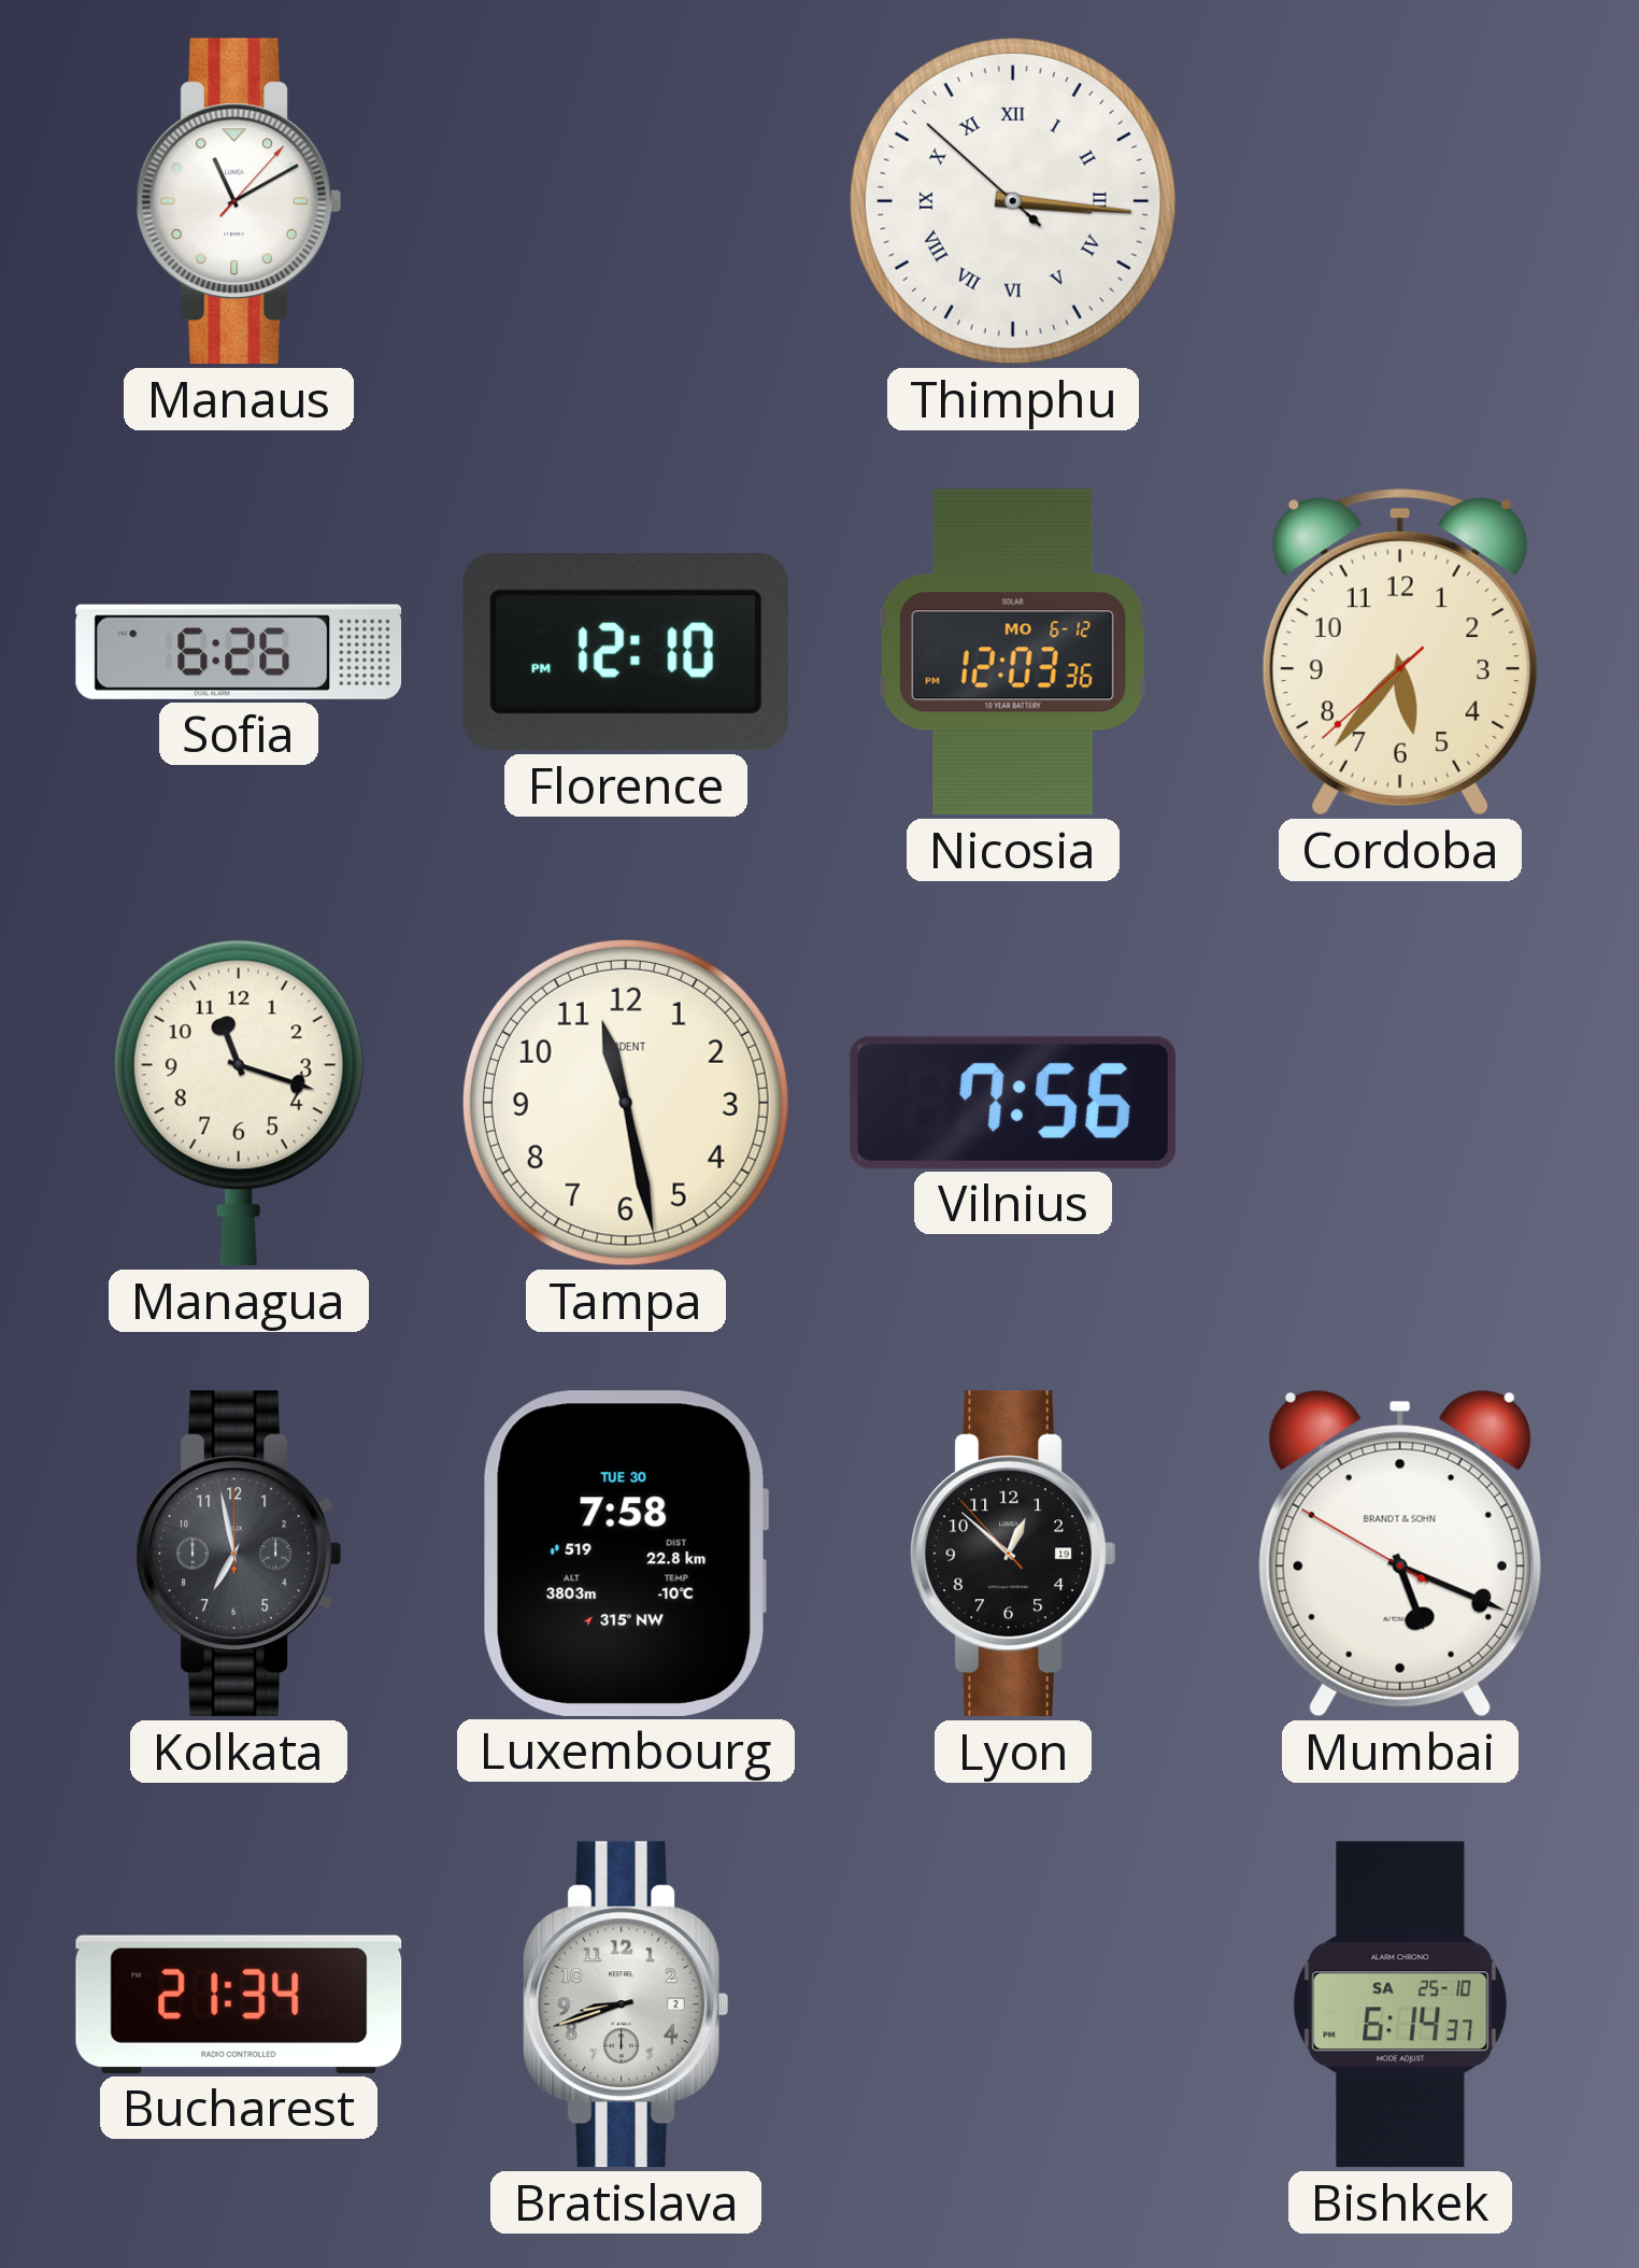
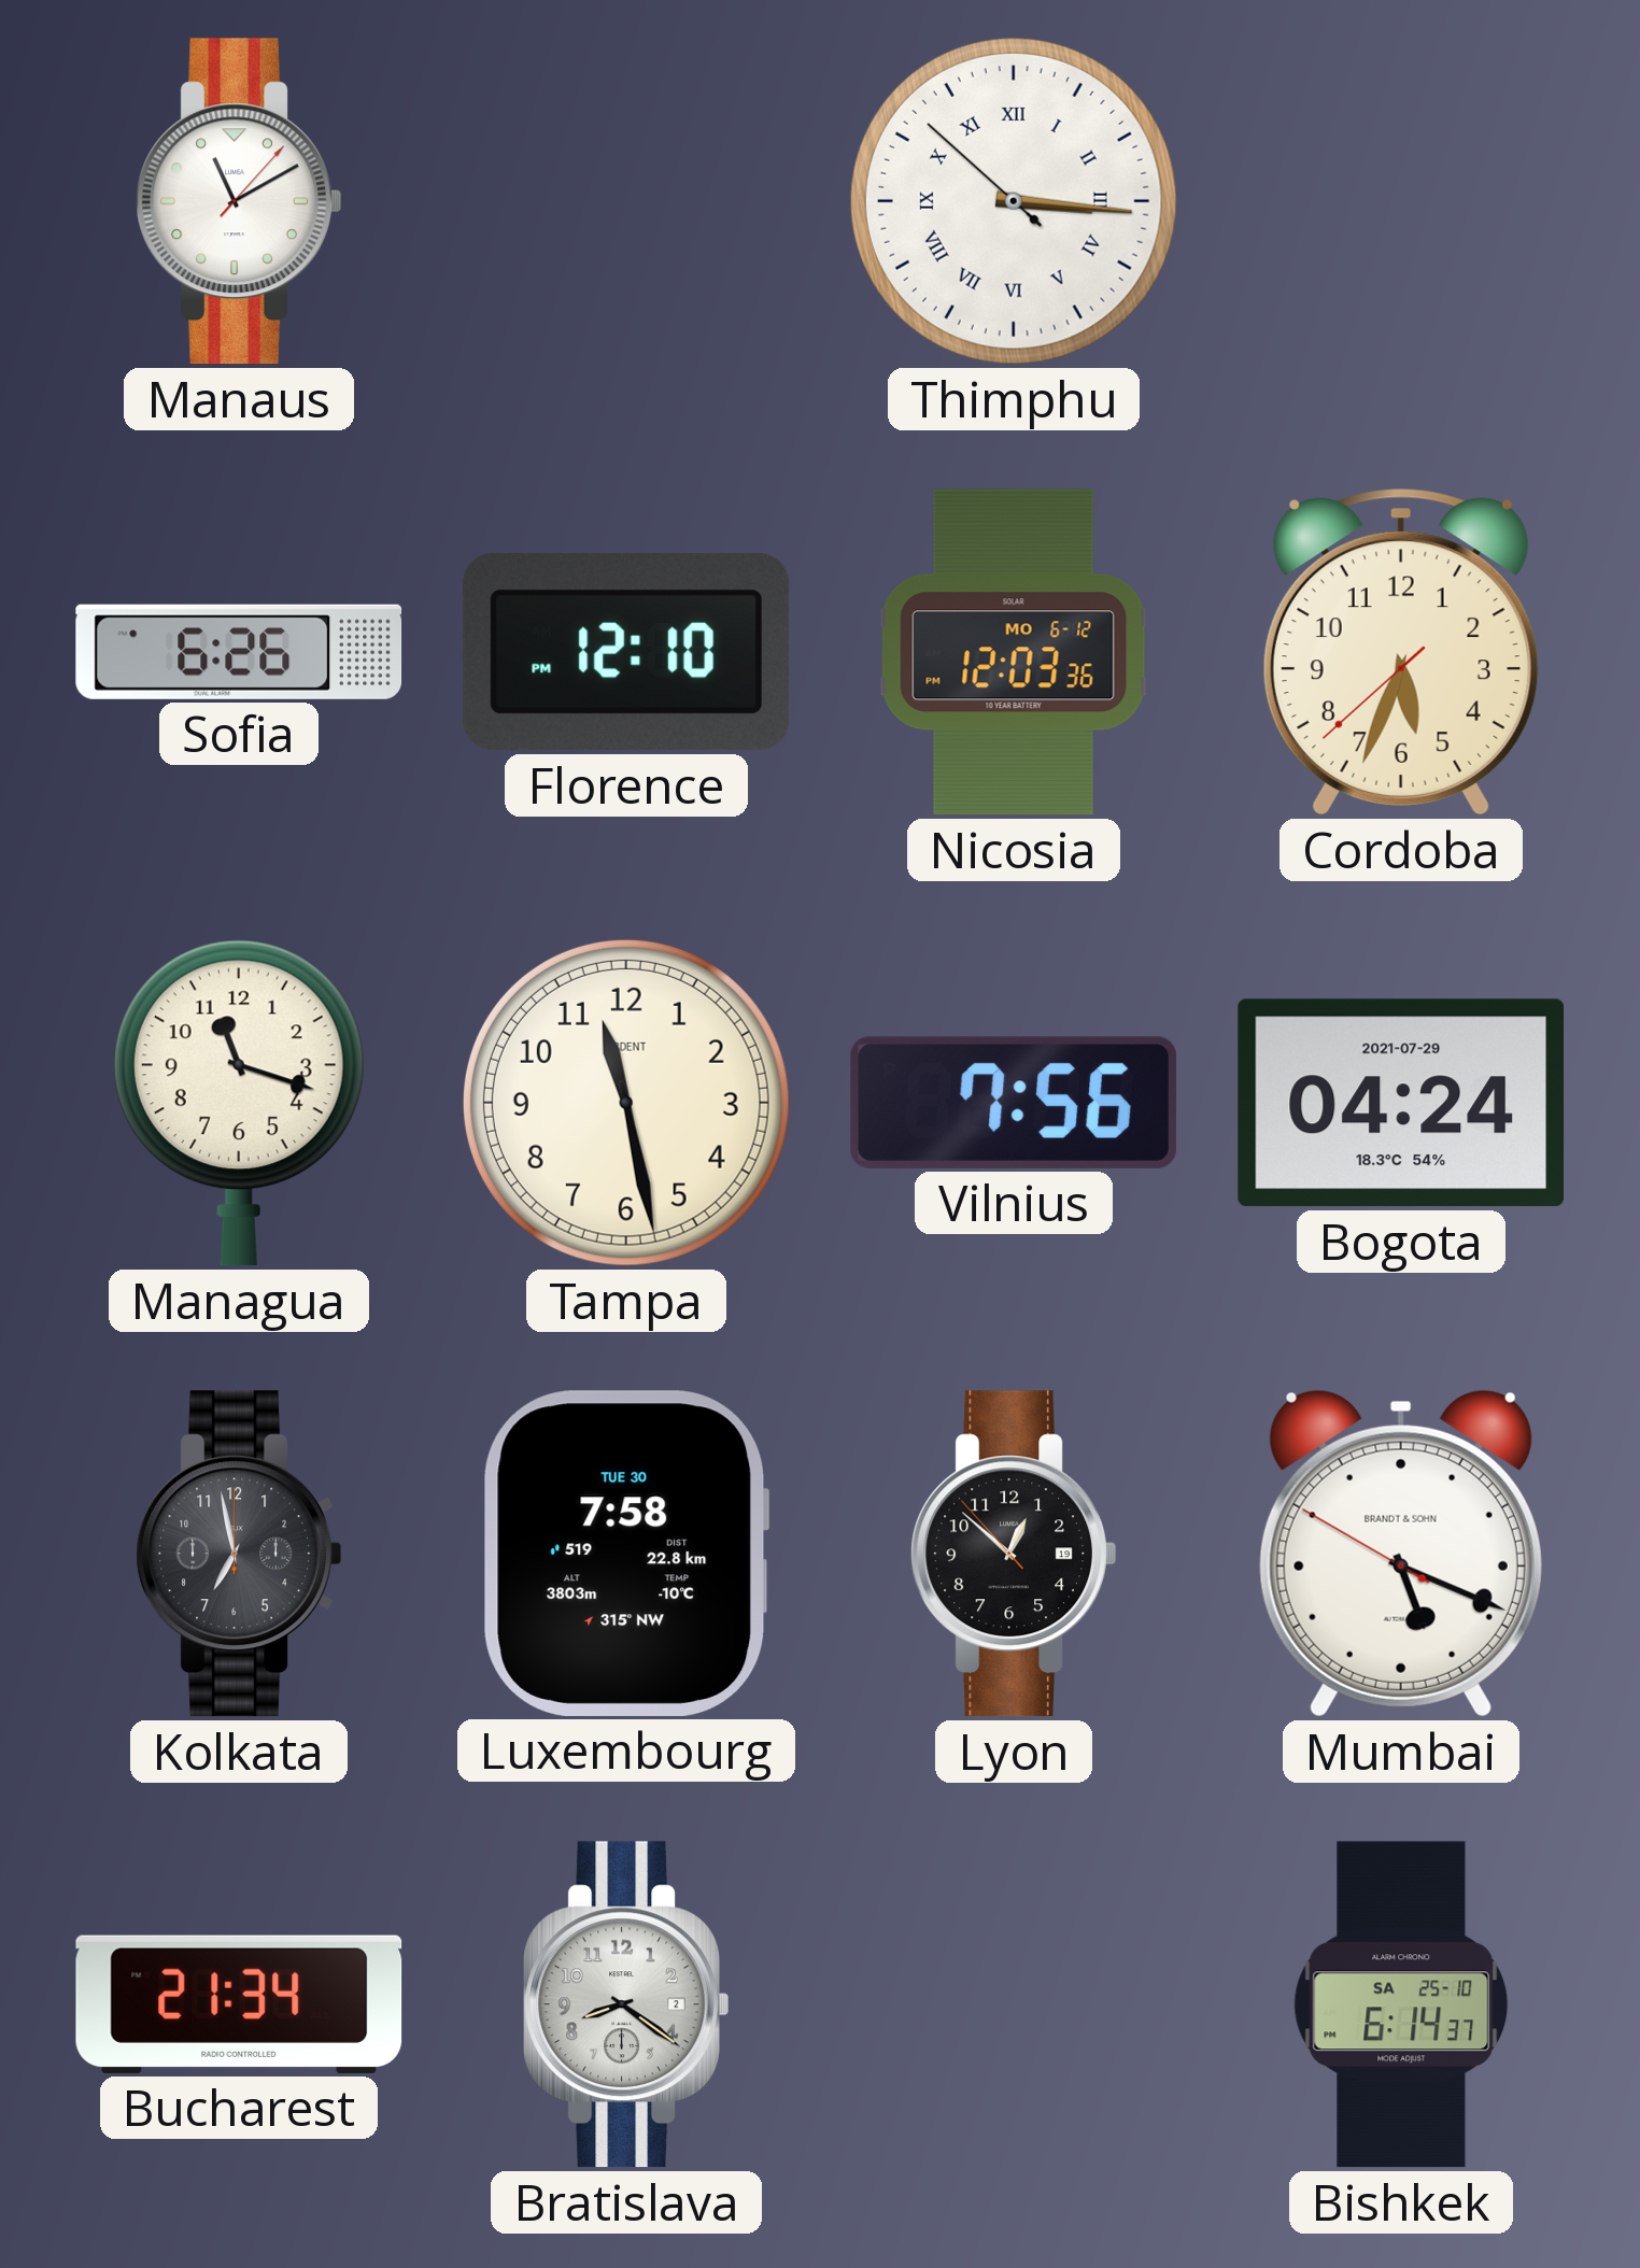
Cordoba: 5:36 -> 5:33
Bogota: none -> 04:24
Bratislava: 8:42 -> 8:21
